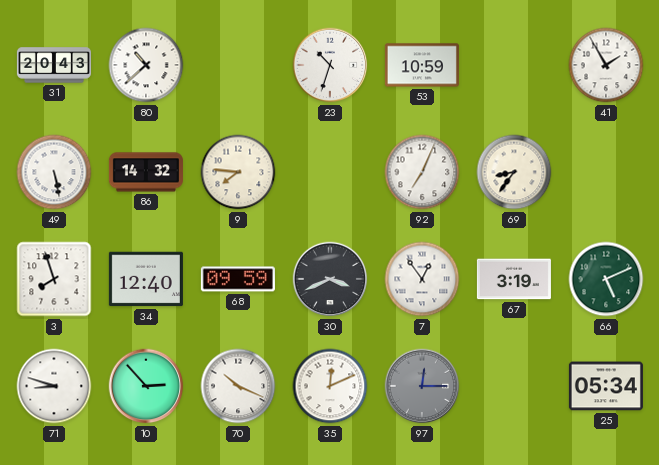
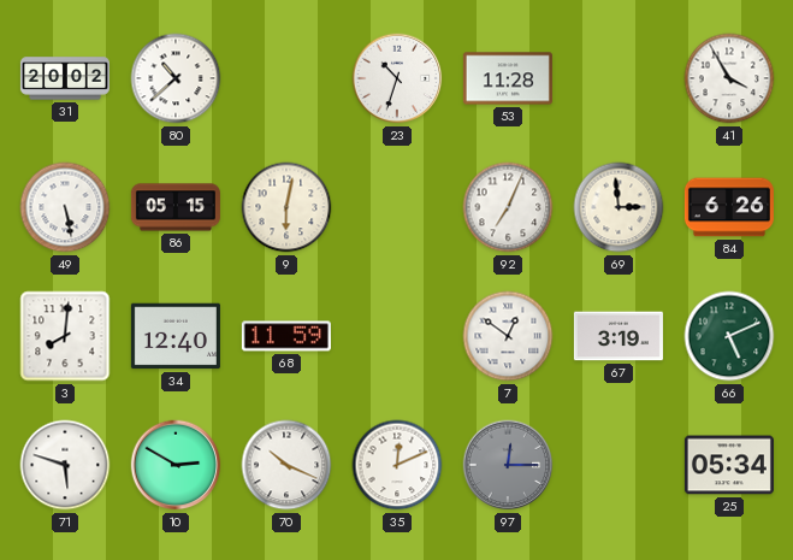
31: 20:43 -> 20:02
53: 10:59 -> 11:28
41: 1:55 -> 3:55
86: 14:32 -> 05:15
9: 7:46 -> 6:02
69: 8:36 -> 2:59
84: none -> 6:26
3: 7:57 -> 8:01
68: 09:59 -> 11:59
30: 3:41 -> none
7: 12:54 -> 12:51
71: 8:48 -> 5:48
10: 2:53 -> 2:50
